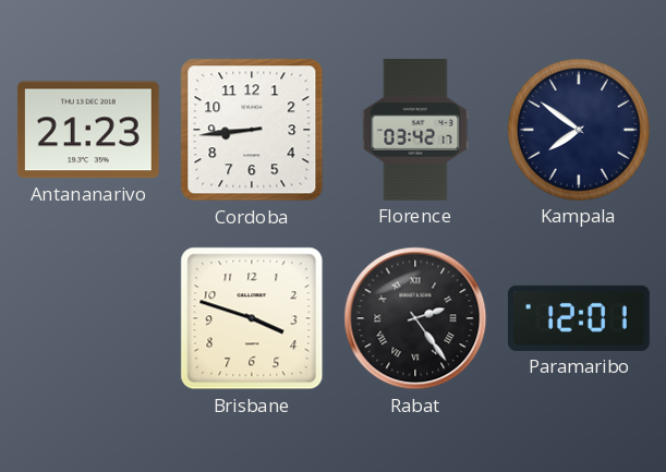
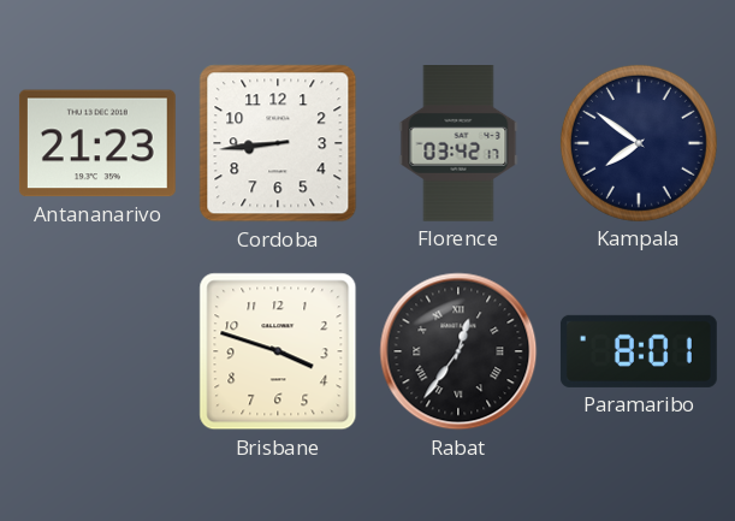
Rabat: 2:24 -> 12:36
Paramaribo: 12:01 -> 8:01
